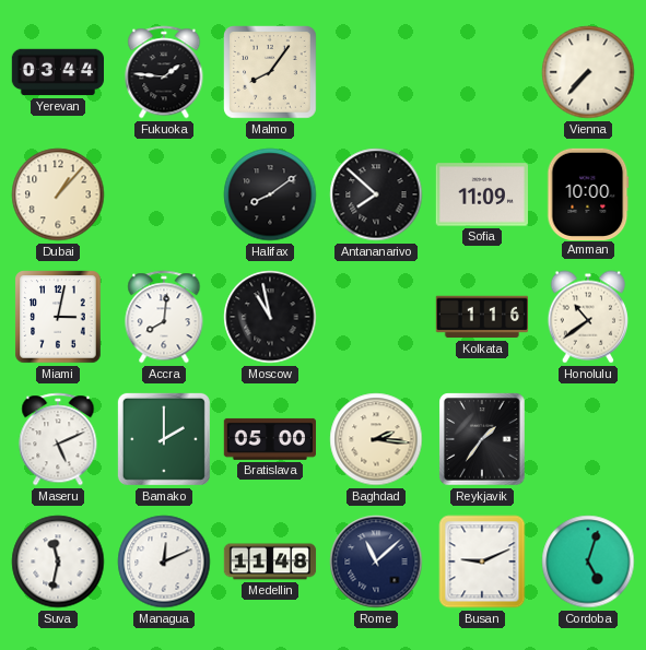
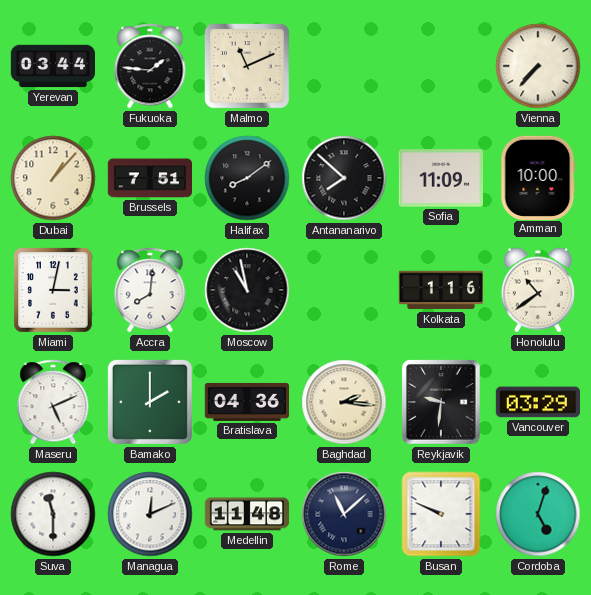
Malmo: 8:06 -> 11:11
Brussels: none -> 7:51
Bratislava: 05:00 -> 04:36
Reykjavik: 1:36 -> 9:31
Vancouver: none -> 03:29
Suva: 11:32 -> 11:30
Busan: 9:11 -> 9:49
